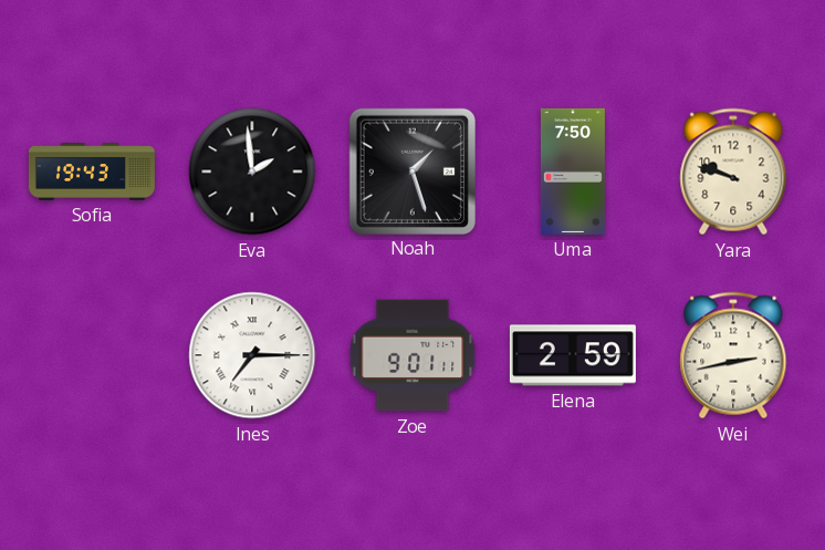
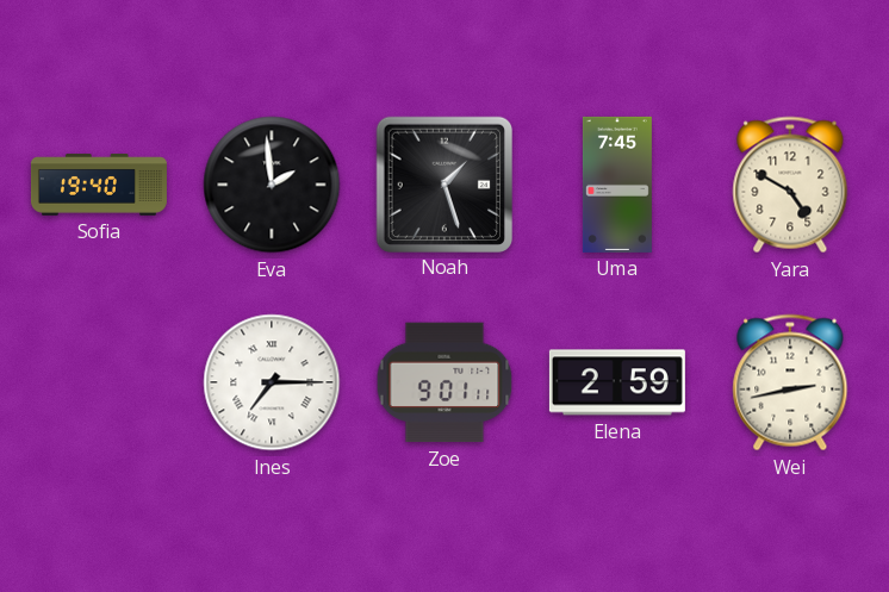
Sofia: 19:43 -> 19:40
Uma: 7:50 -> 7:45
Yara: 9:48 -> 4:50
